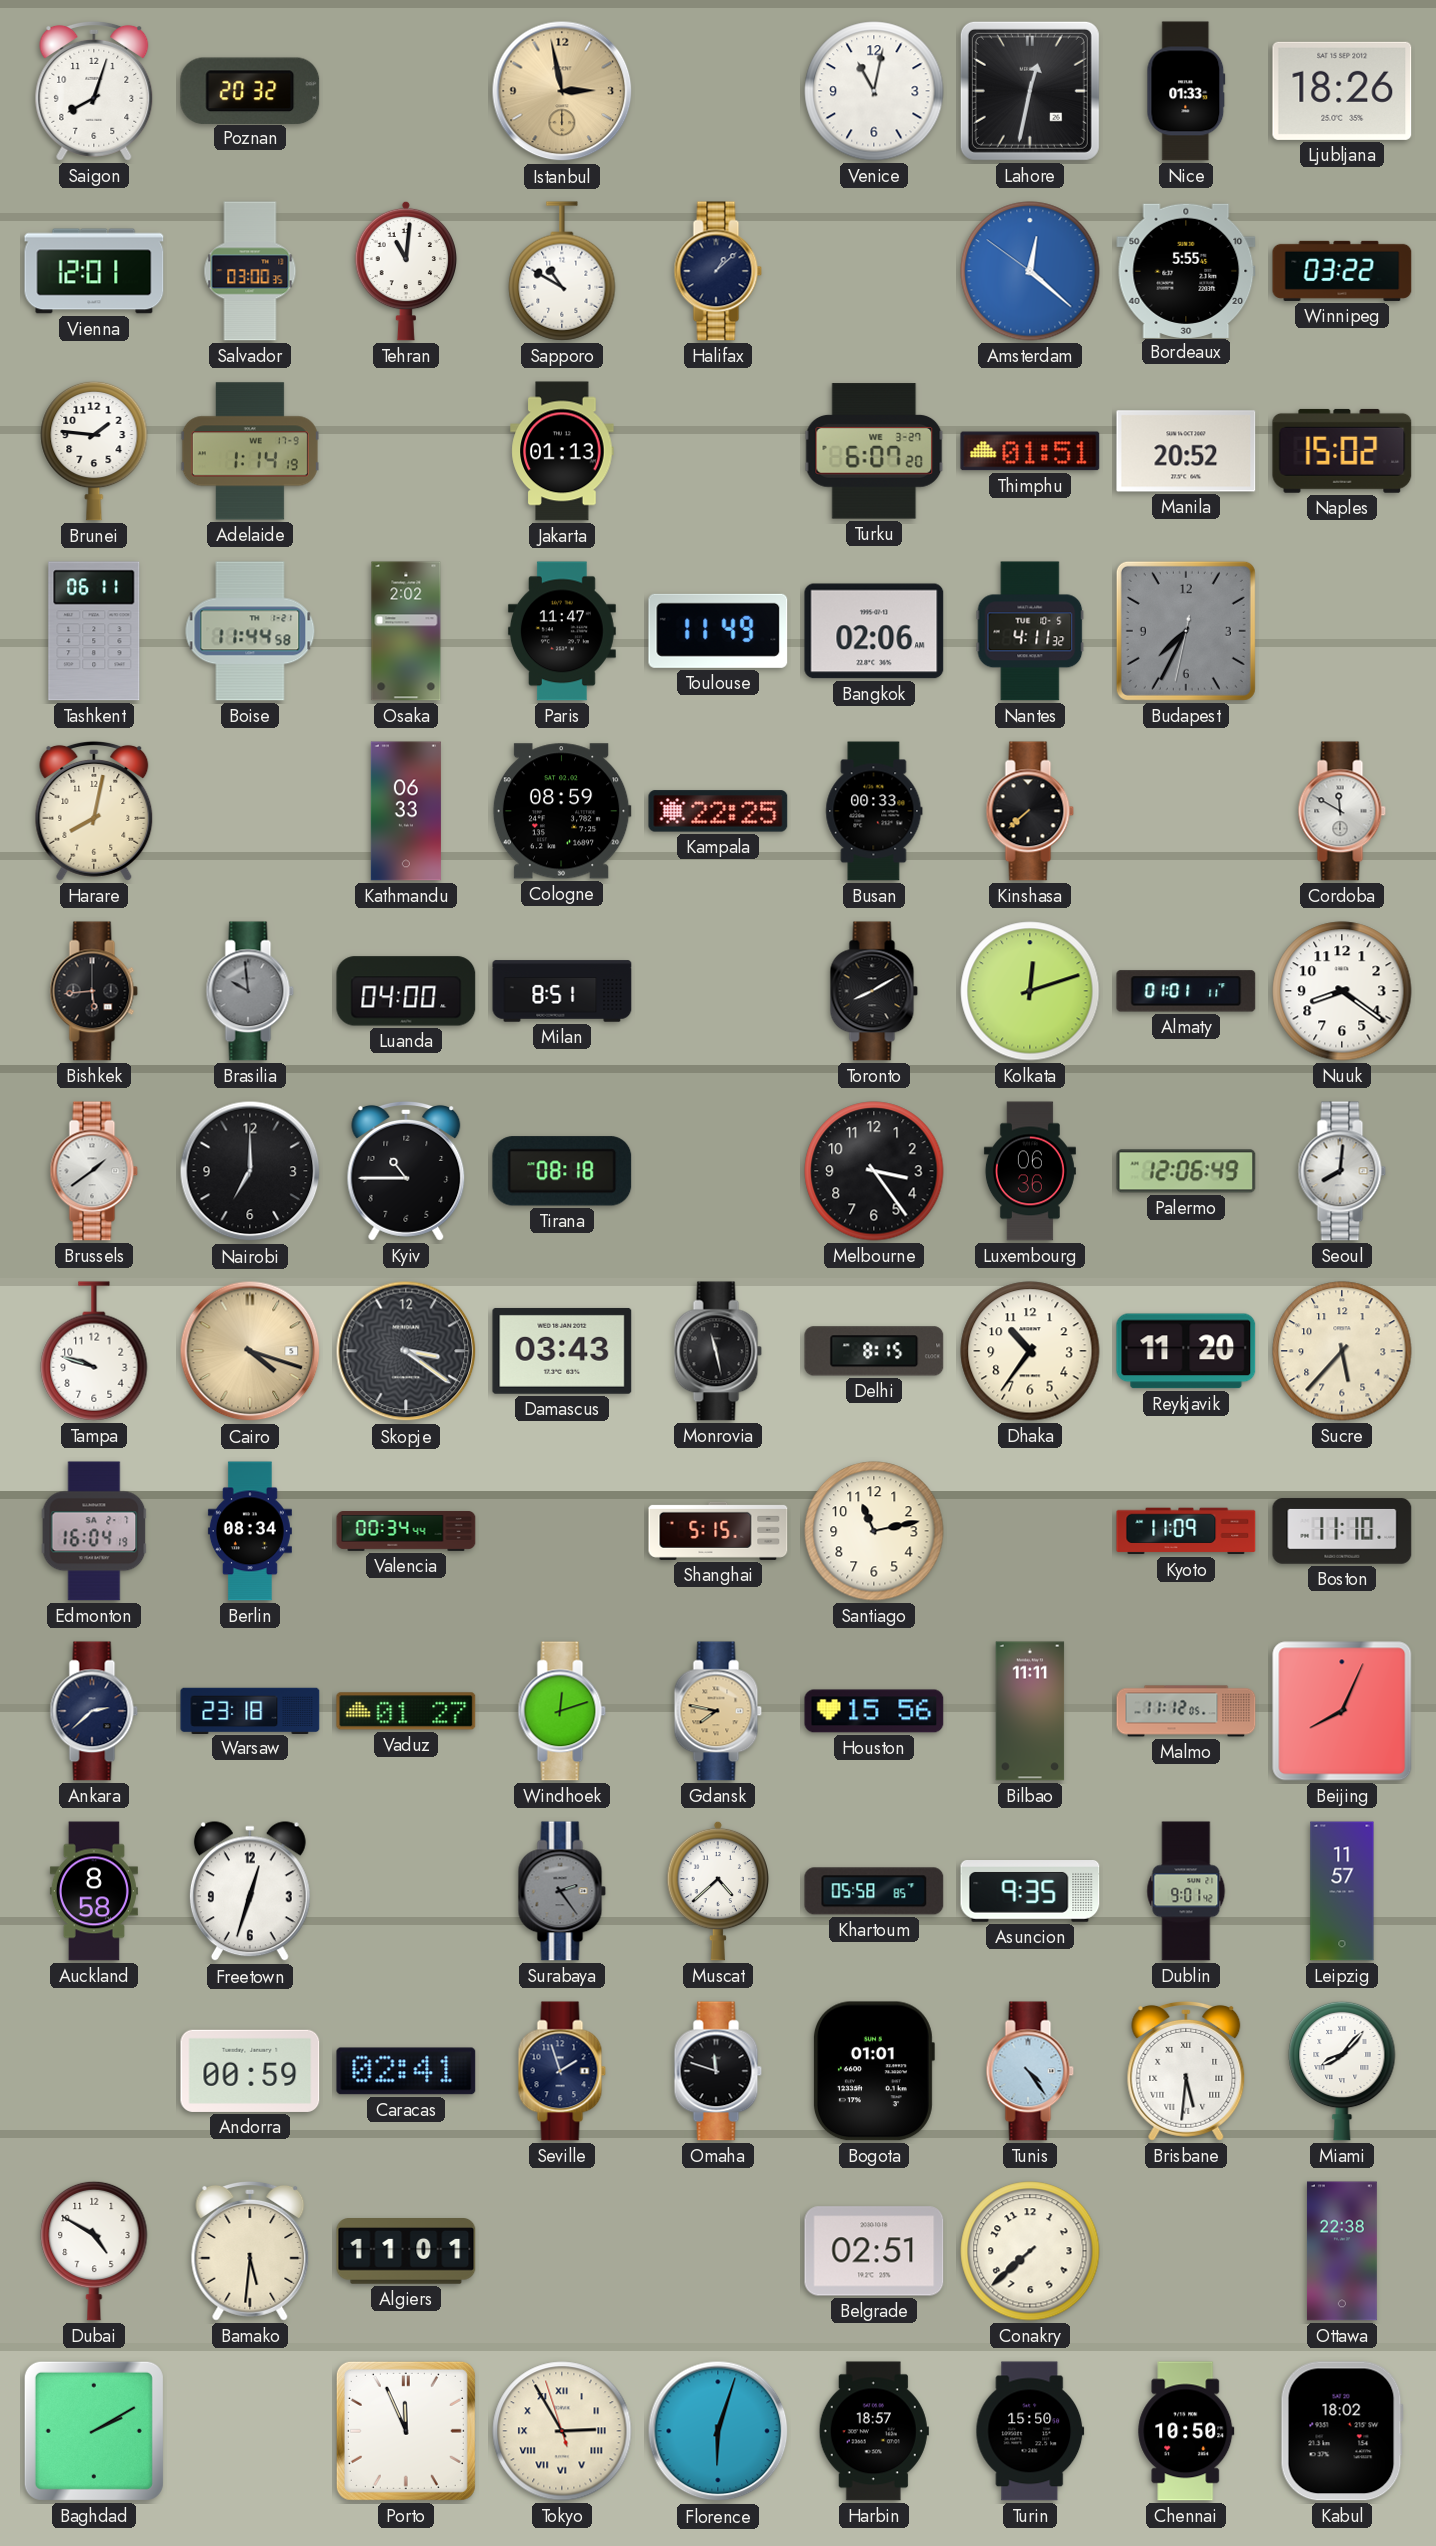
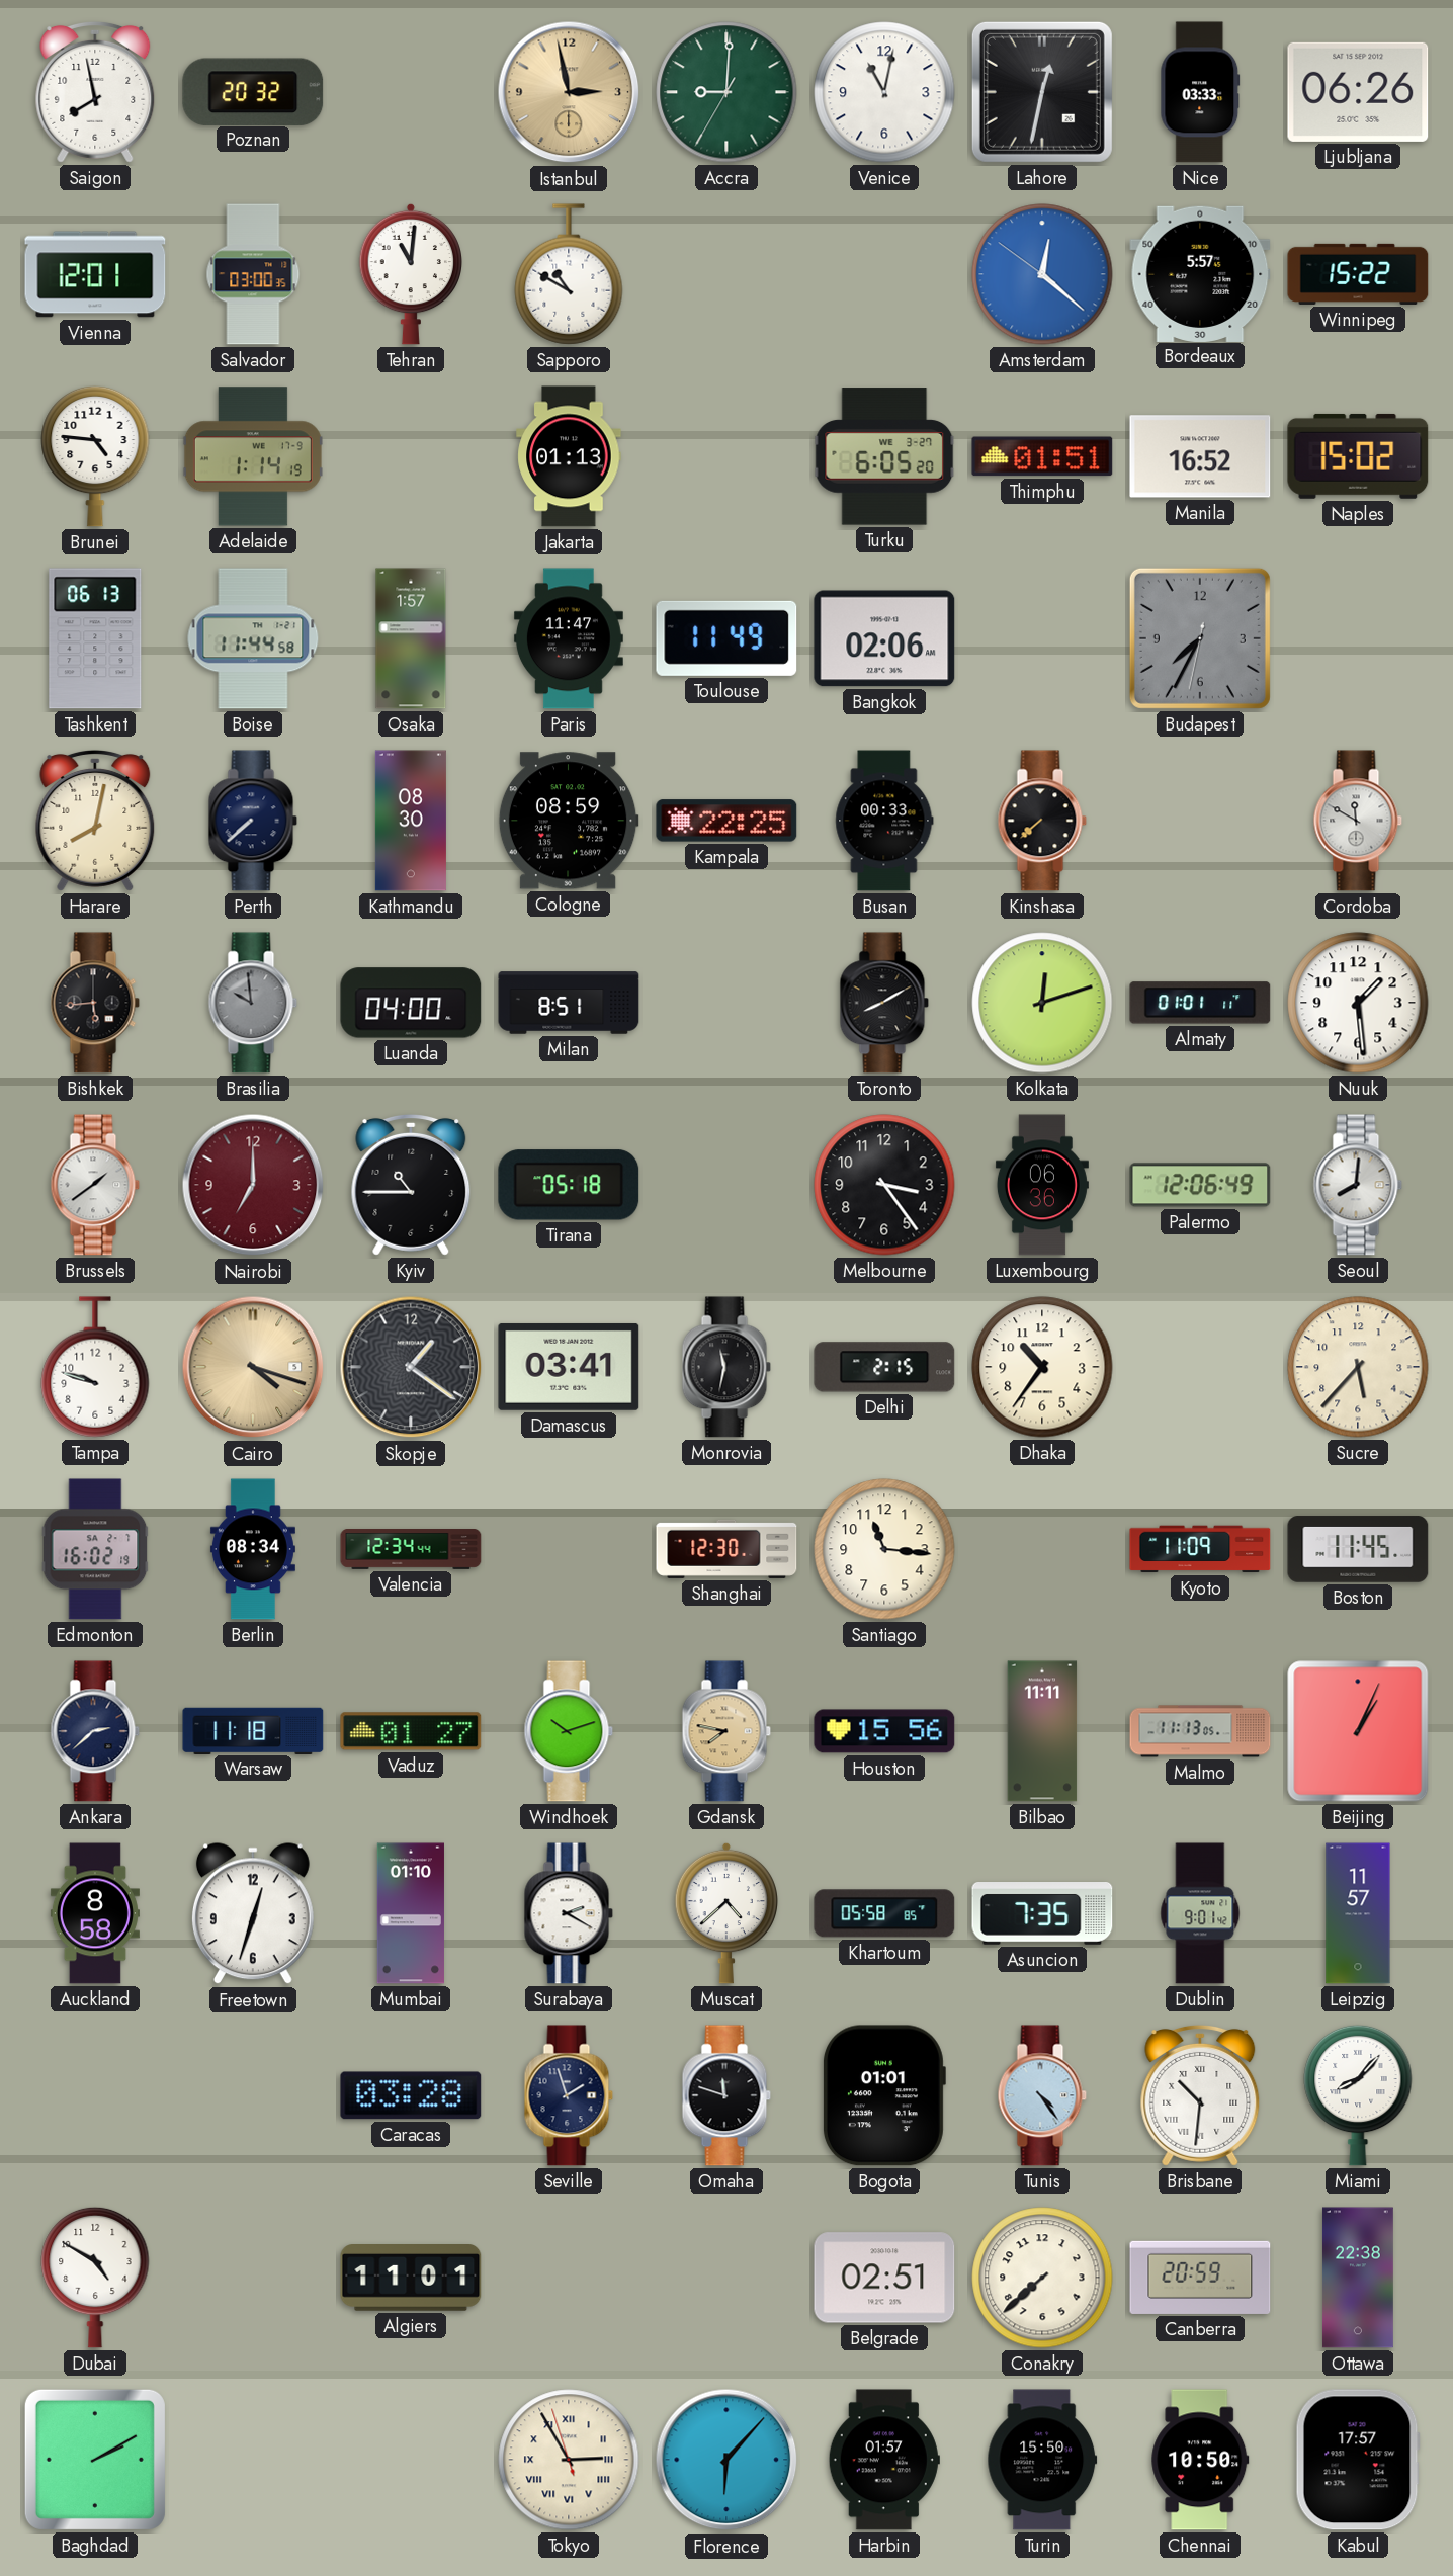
Saigon: 8:03 -> 7:58
Accra: none -> 9:00
Nice: 01:33 -> 03:33
Ljubljana: 18:26 -> 06:26
Halifax: 1:08 -> none
Bordeaux: 5:55 -> 5:57
Winnipeg: 03:22 -> 15:22
Brunei: 1:46 -> 4:46
Turku: 6:07 -> 6:05
Manila: 20:52 -> 16:52
Tashkent: 06:11 -> 06:13
Osaka: 2:02 -> 1:57
Nantes: 4:11 -> none
Perth: none -> 7:38
Kathmandu: 06:33 -> 08:30
Nuuk: 8:21 -> 1:29
Nairobi dial: black -> burgundy
Tirana: 08:18 -> 05:18
Skopje: 3:21 -> 1:21
Damascus: 03:43 -> 03:41
Monrovia: 11:28 -> 11:32
Delhi: 8:15 -> 2:15
Reykjavik: 11:20 -> none
Edmonton: 16:04 -> 16:02
Valencia: 00:34 -> 12:34
Shanghai: 5:15 -> 12:30
Santiago: 11:13 -> 11:16
Boston: 11:10 -> 11:45
Warsaw: 23:18 -> 11:18
Windhoek: 12:12 -> 10:12
Malmo: 11:12 -> 11:13
Beijing: 8:04 -> 1:04
Mumbai: none -> 01:10
Surabaya: 2:24 -> 2:20
Surabaya dial: grey -> white
Asuncion: 9:35 -> 7:35
Andorra: 00:59 -> none
Caracas: 02:41 -> 03:28
Brisbane: 5:31 -> 10:31
Bamako: 5:31 -> none
Canberra: none -> 20:59
Porto: 11:56 -> none
Florence: 6:03 -> 6:07
Harbin: 18:57 -> 01:57
Kabul: 18:02 -> 17:57
